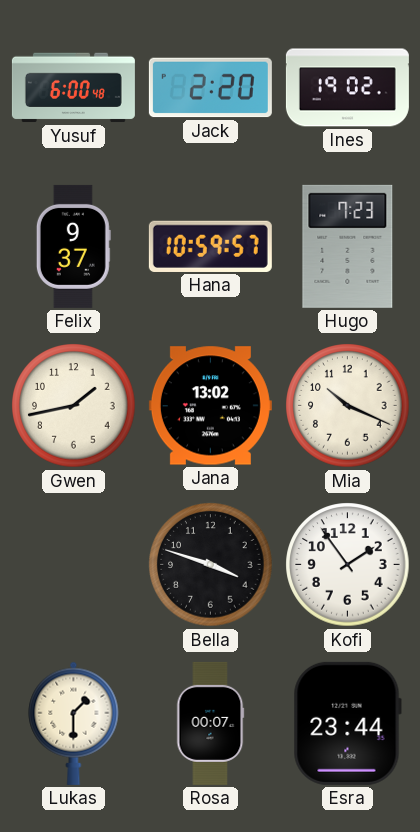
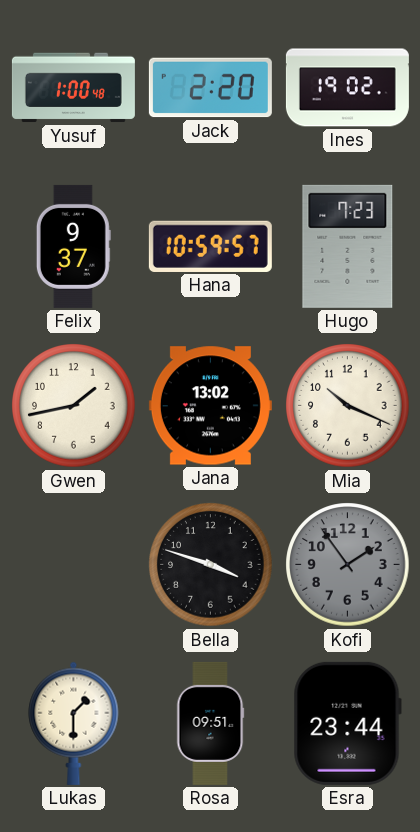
Yusuf: 6:00 -> 1:00
Kofi dial: white -> grey
Rosa: 00:07 -> 09:51
